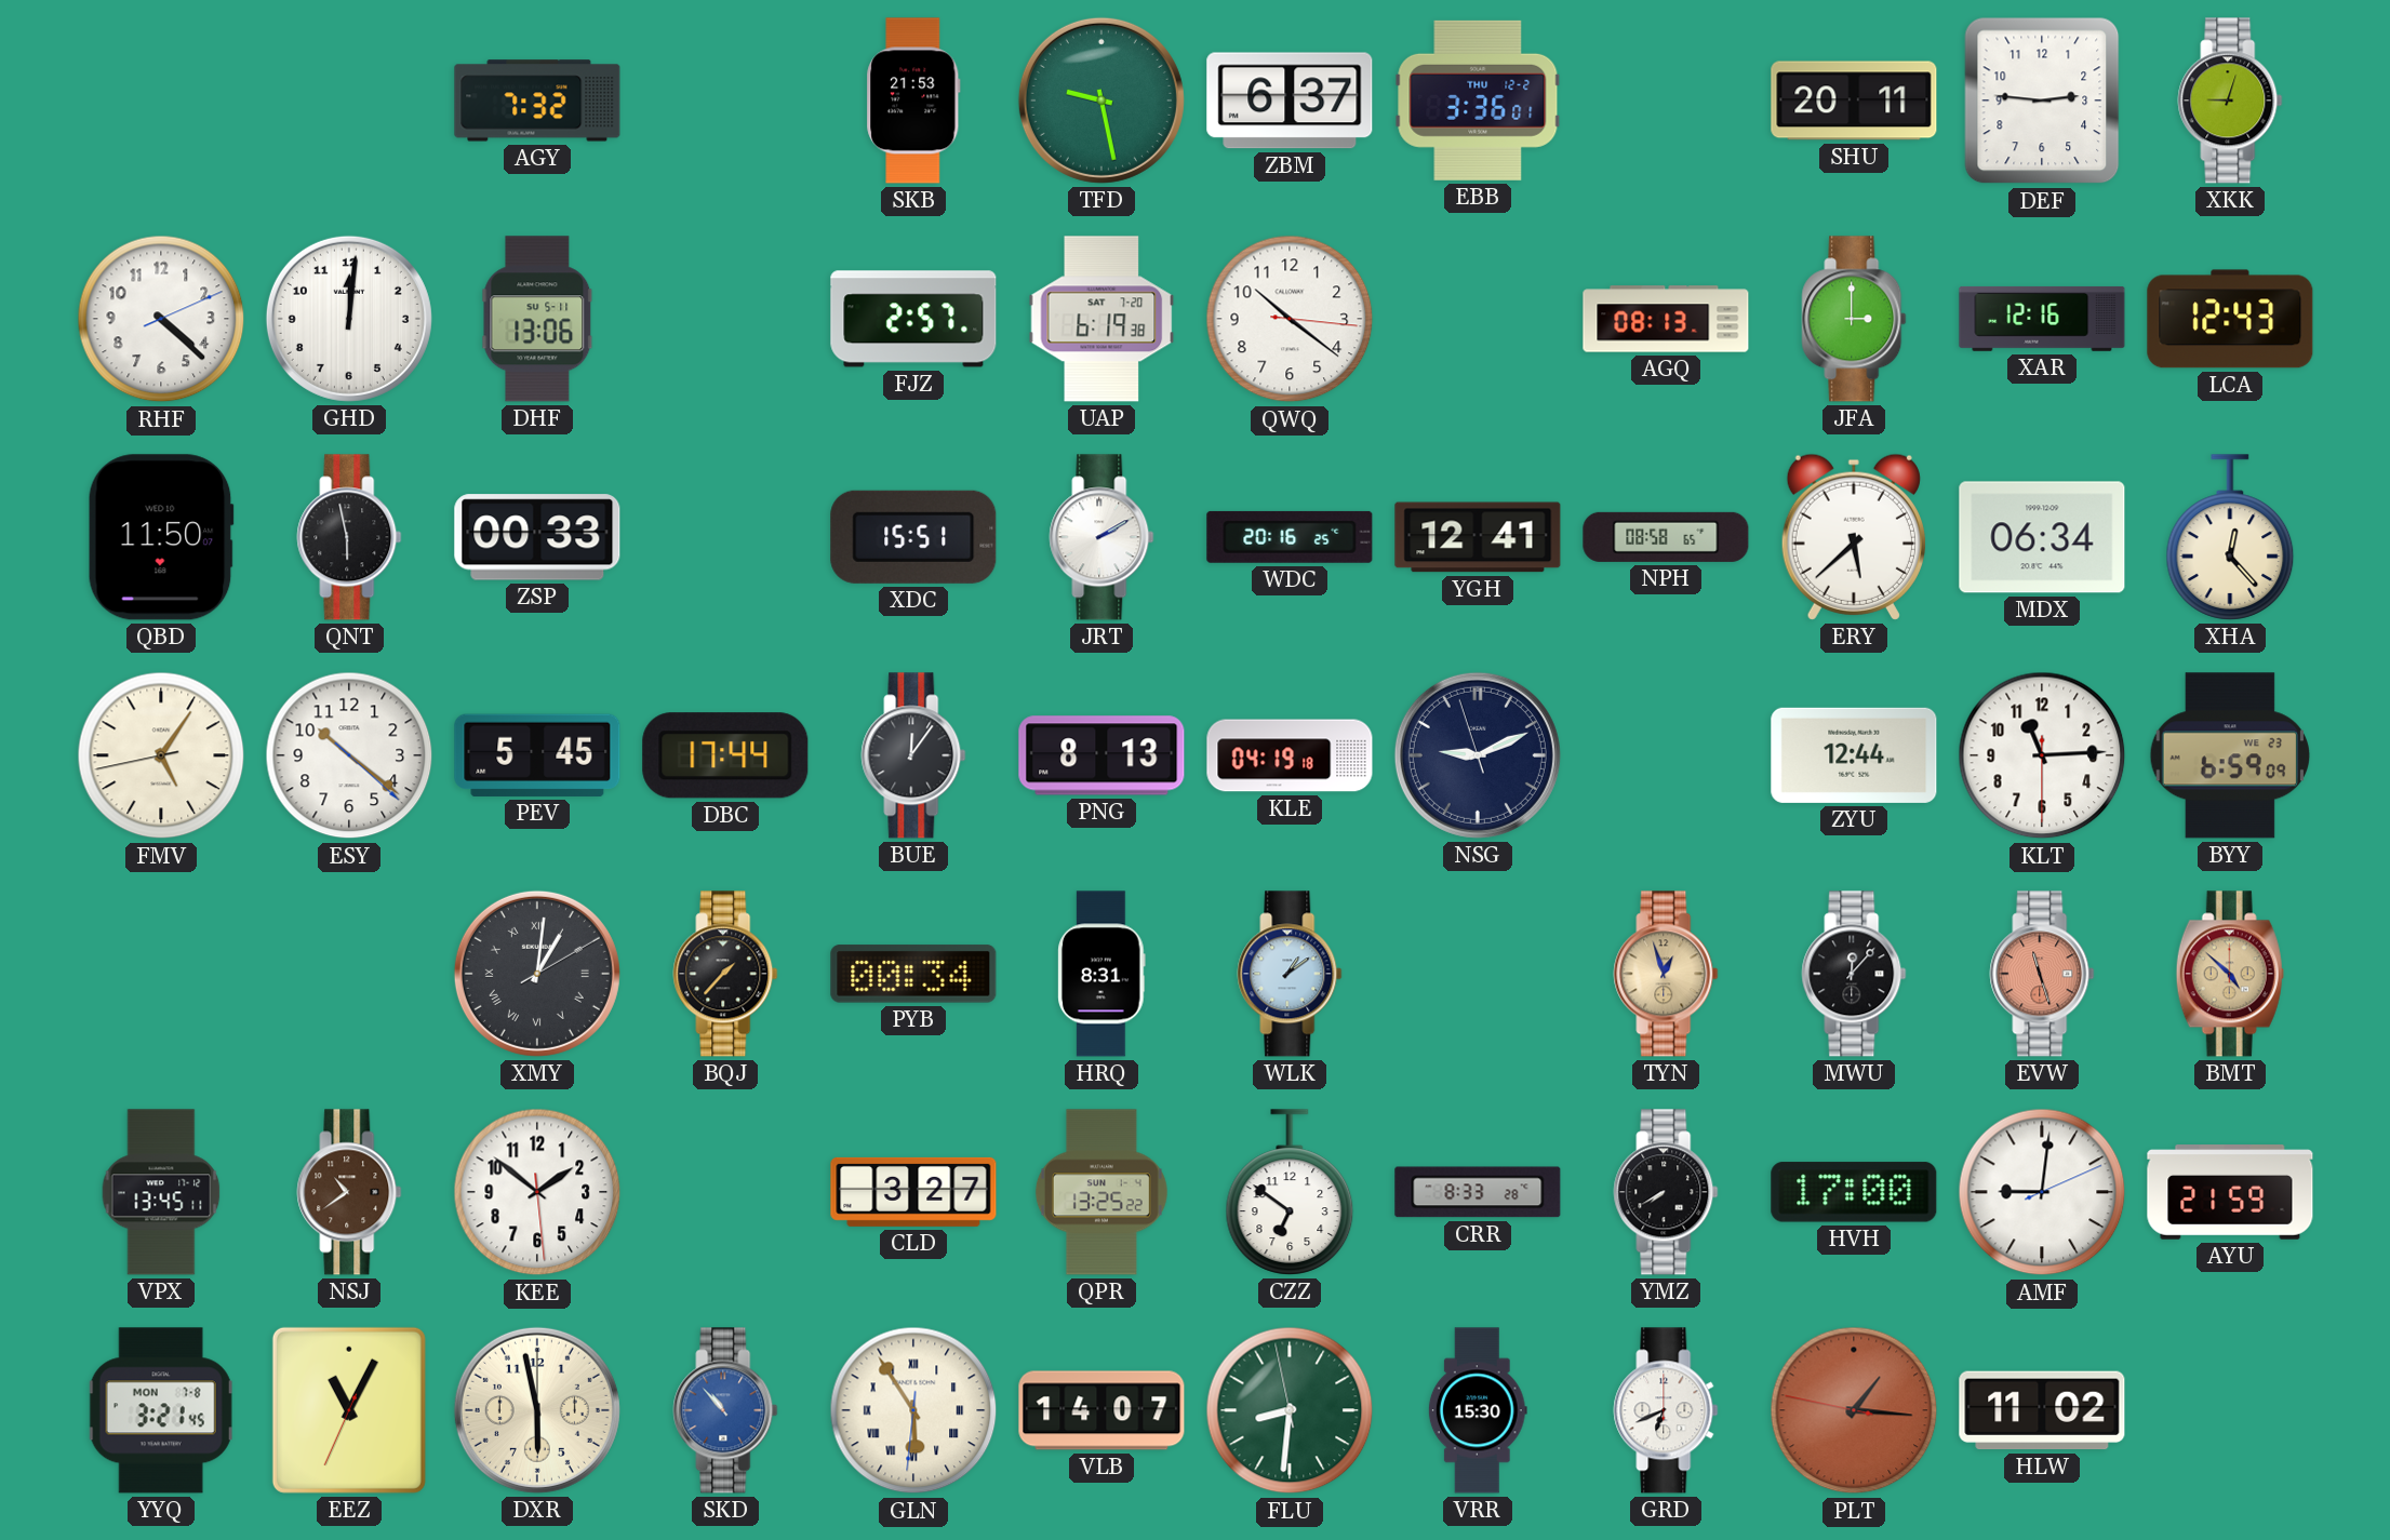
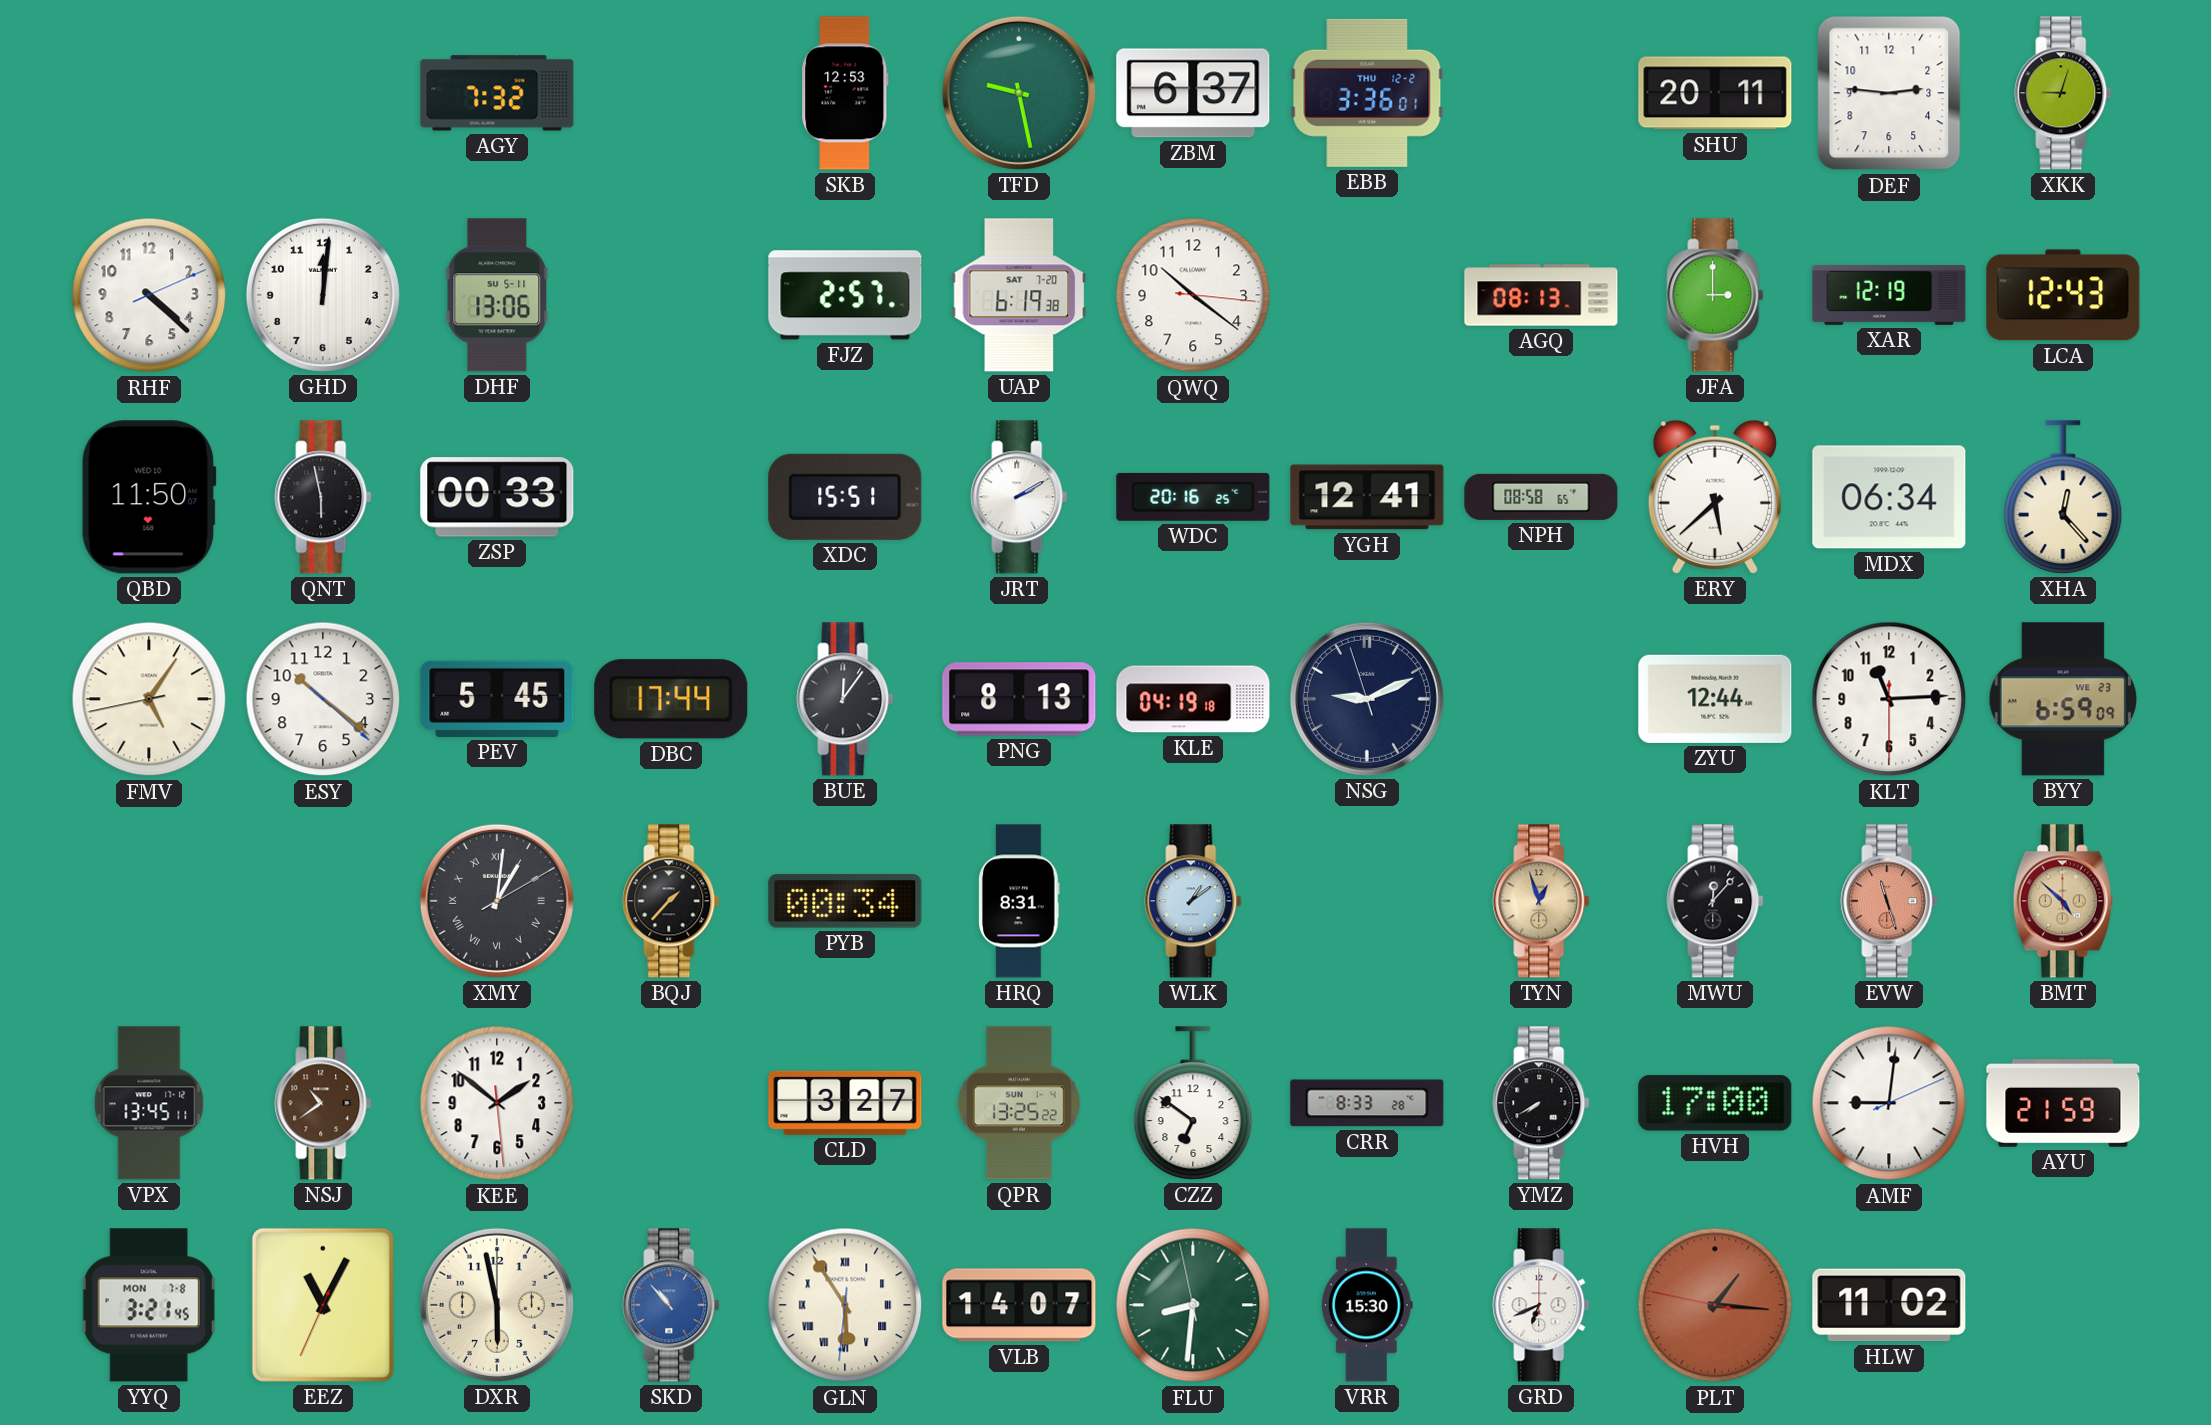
SKB: 21:53 -> 12:53
XAR: 12:16 -> 12:19
